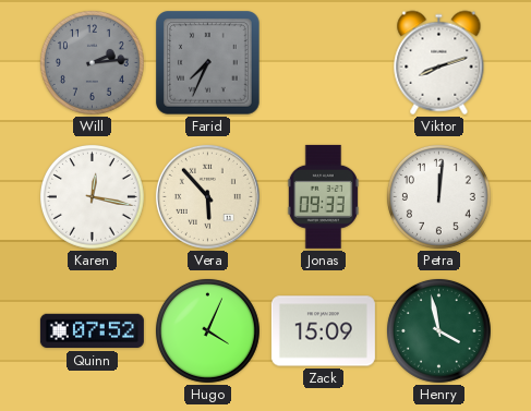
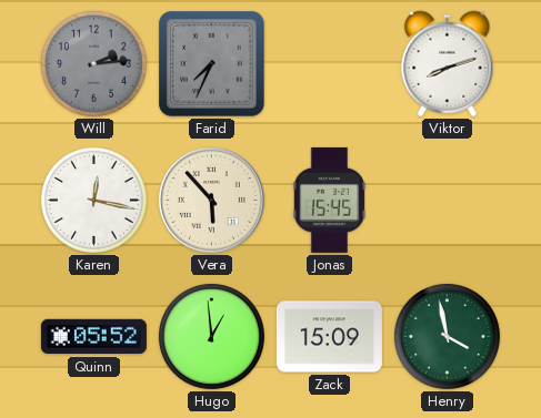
Jonas: 09:33 -> 15:45
Petra: 12:01 -> none
Quinn: 07:52 -> 05:52
Hugo: 4:04 -> 12:59
